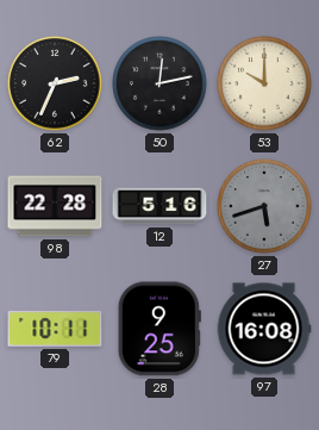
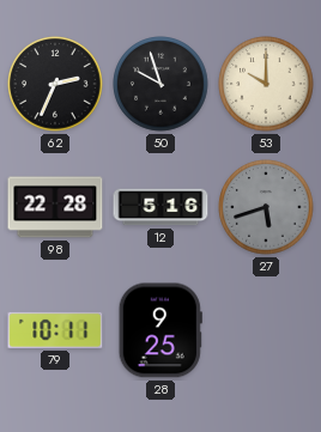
50: 12:13 -> 9:57
97: 16:08 -> none
